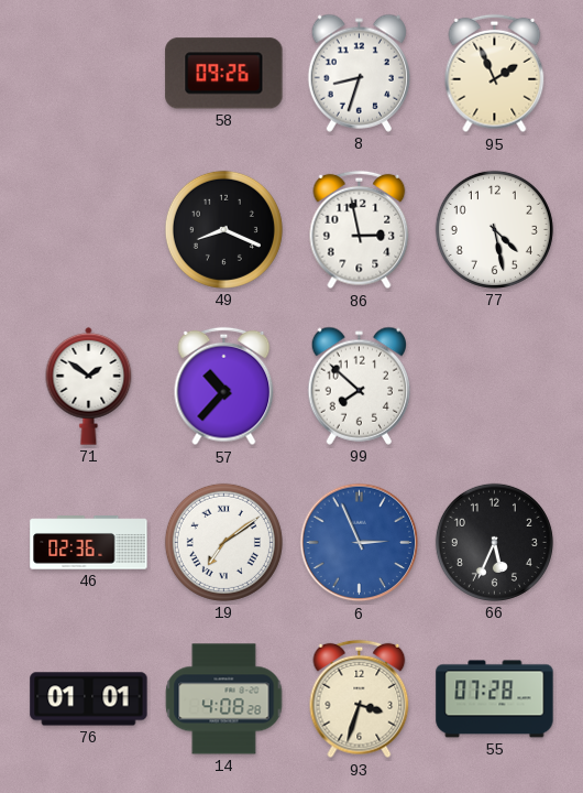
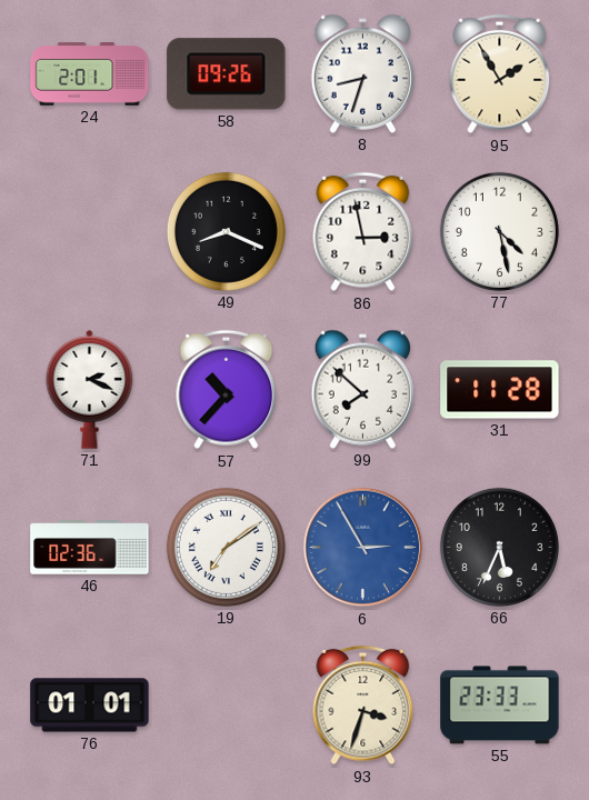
24: none -> 2:01
95: 1:56 -> 1:55
71: 1:51 -> 2:19
31: none -> 11:28
6: 2:56 -> 2:55
14: 4:08 -> none
55: 07:28 -> 23:33
